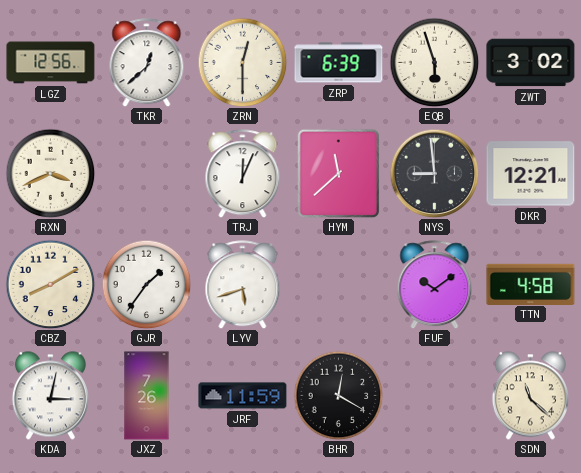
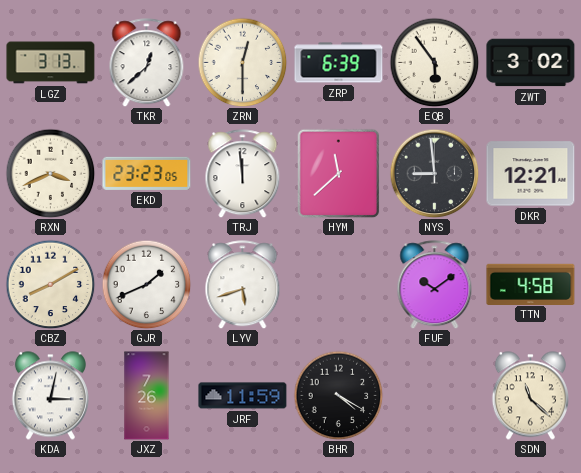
LGZ: 12:56 -> 3:13
EQB: 5:57 -> 5:54
EKD: none -> 23:23
TRJ: 12:04 -> 11:59
GJR: 1:36 -> 1:41
BHR: 12:20 -> 4:20
